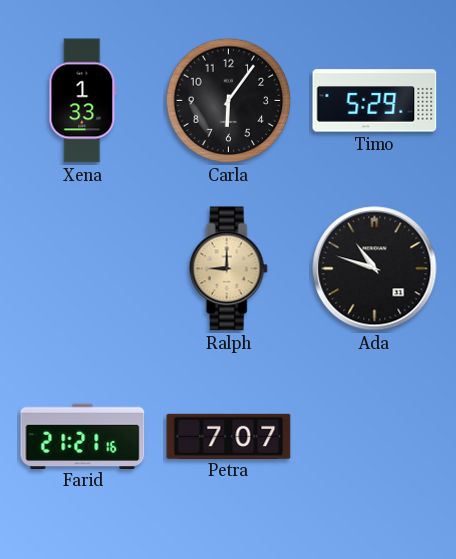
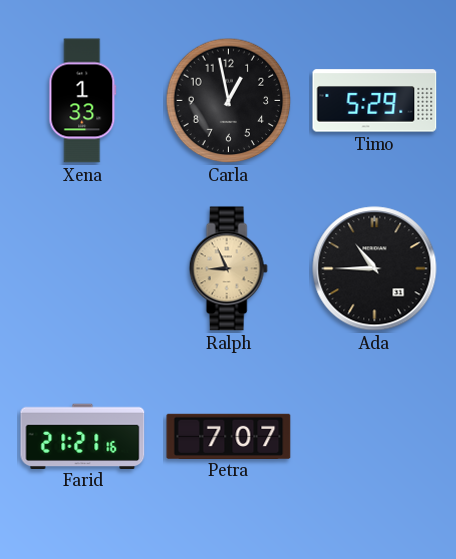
Carla: 6:06 -> 12:58
Ralph: 9:00 -> 8:56
Ada: 10:48 -> 10:45
